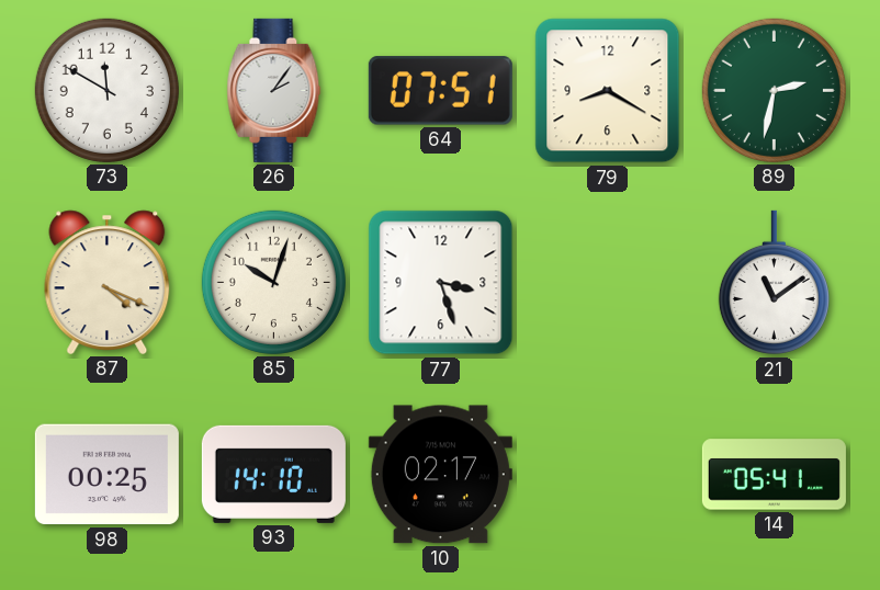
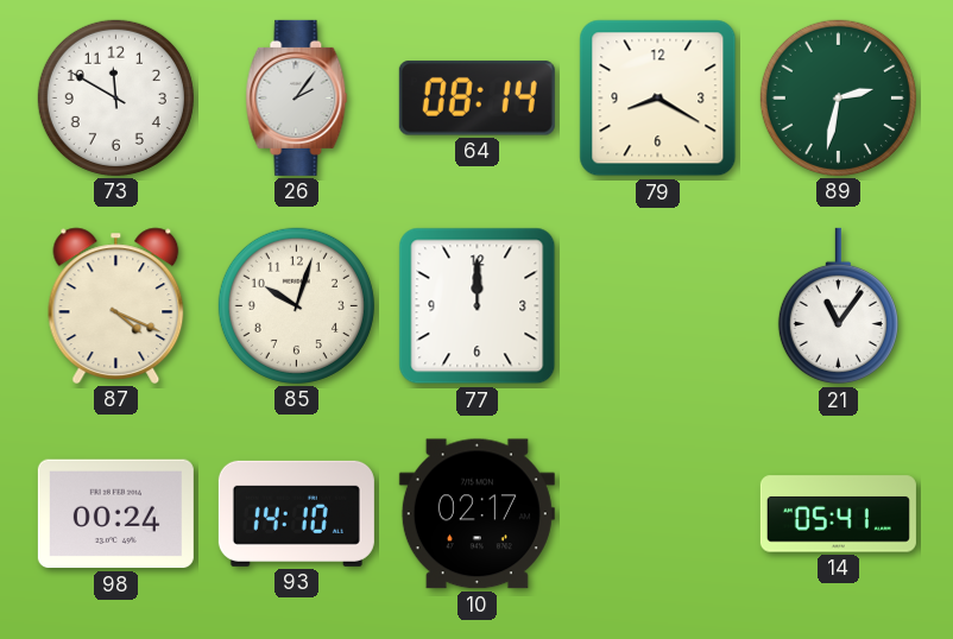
64: 07:51 -> 08:14
77: 3:27 -> 12:00
21: 11:09 -> 11:06
98: 00:25 -> 00:24
